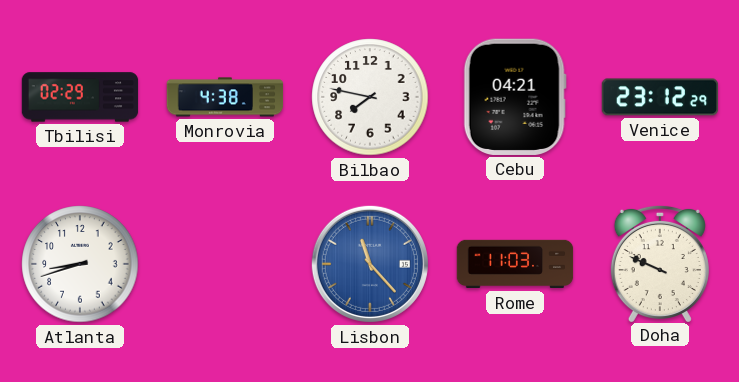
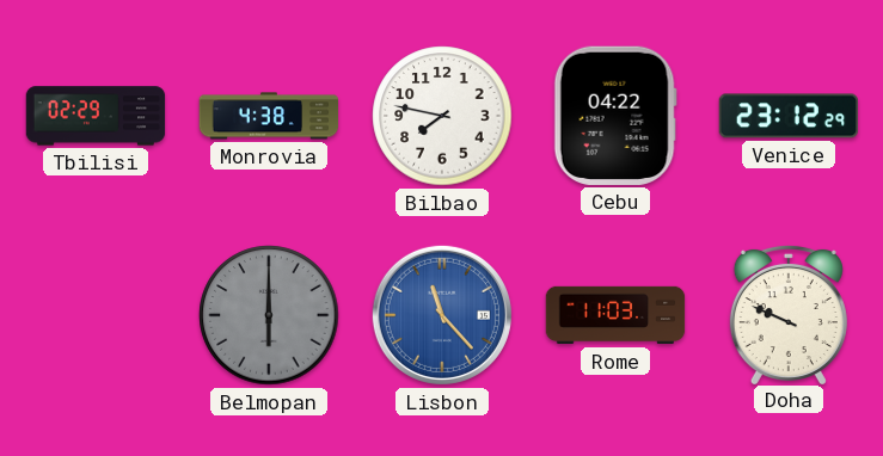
Cebu: 04:21 -> 04:22
Atlanta: 8:42 -> none
Belmopan: none -> 6:00
